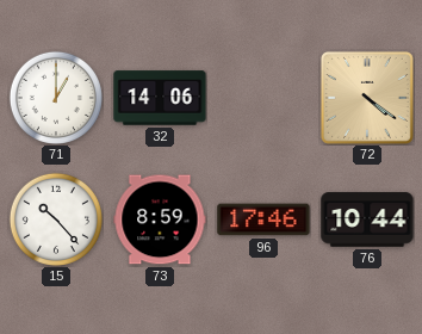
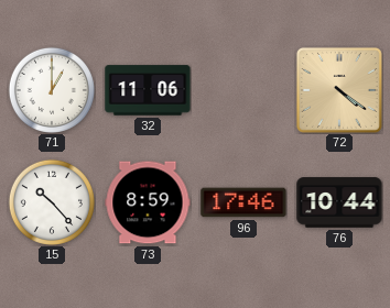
32: 14:06 -> 11:06
